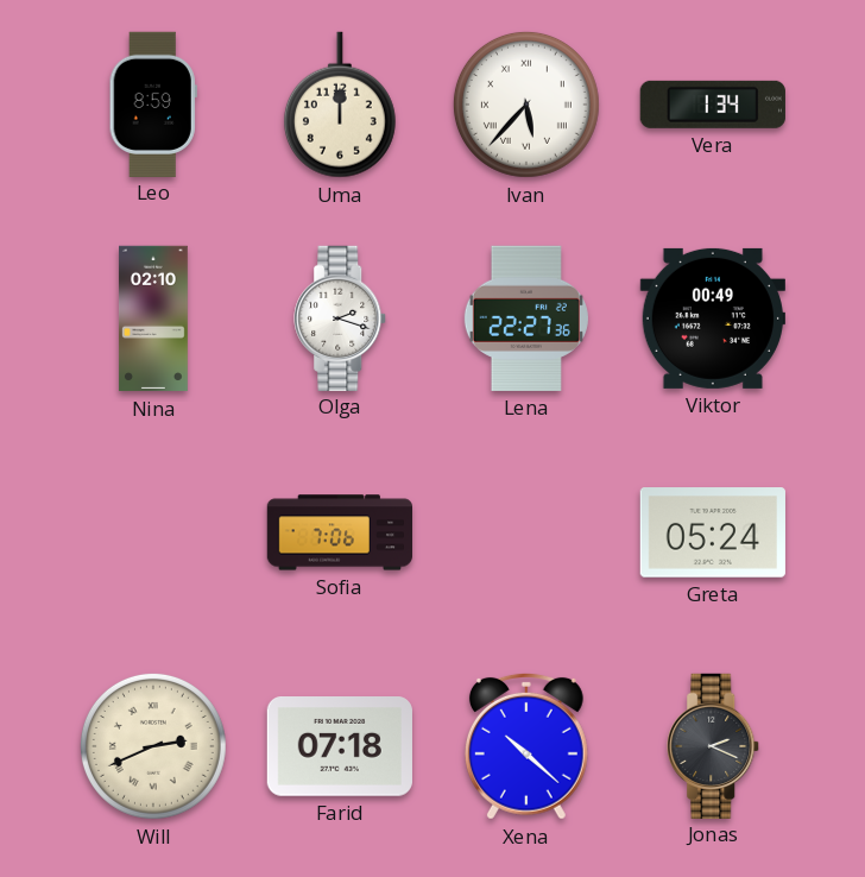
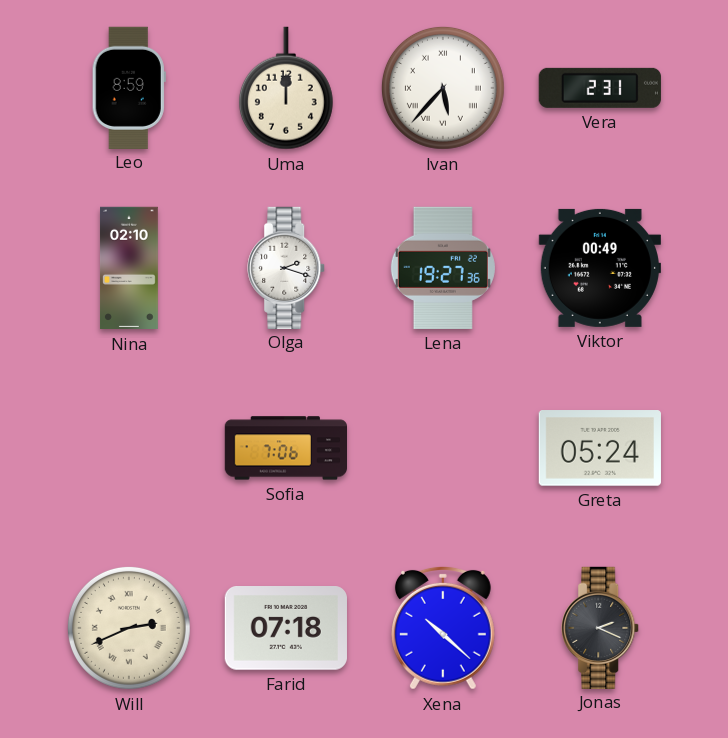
Vera: 1:34 -> 2:31
Lena: 22:27 -> 19:27
